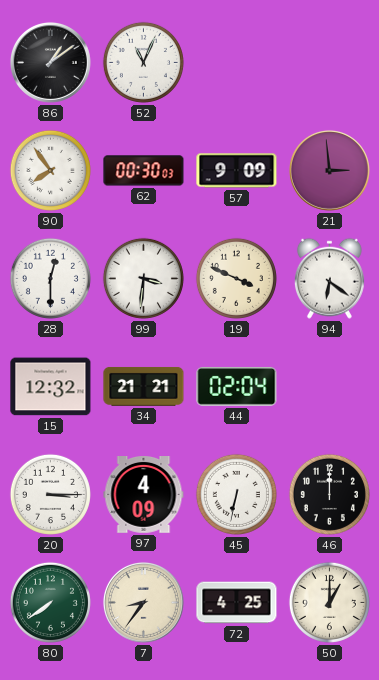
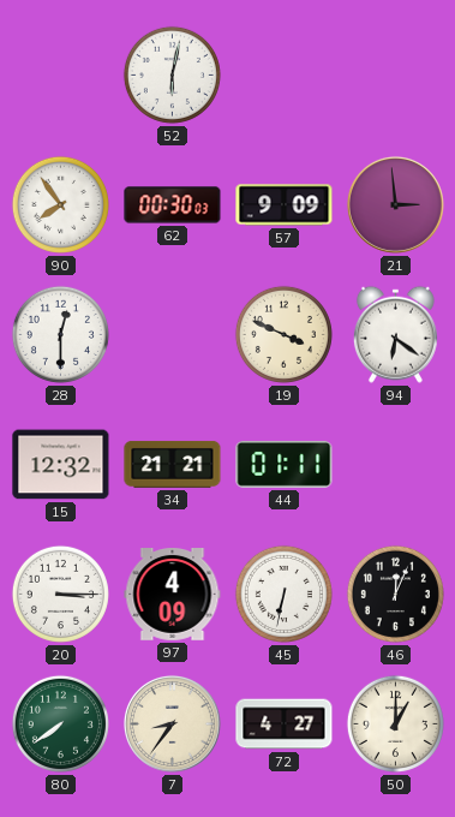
86: 1:09 -> none
52: 11:04 -> 6:02
99: 3:31 -> none
44: 02:04 -> 01:11
46: 12:00 -> 12:04
72: 4:25 -> 4:27
